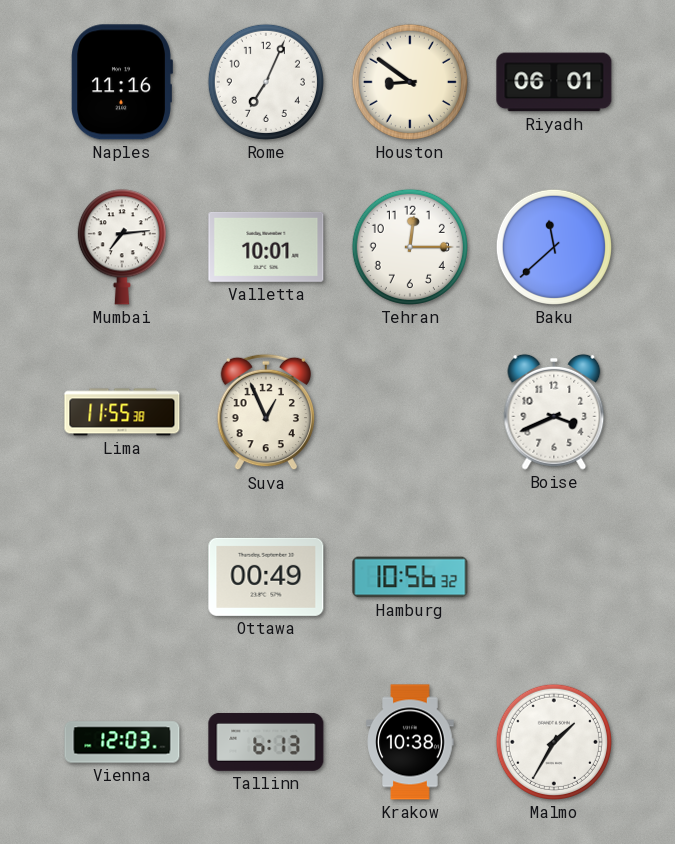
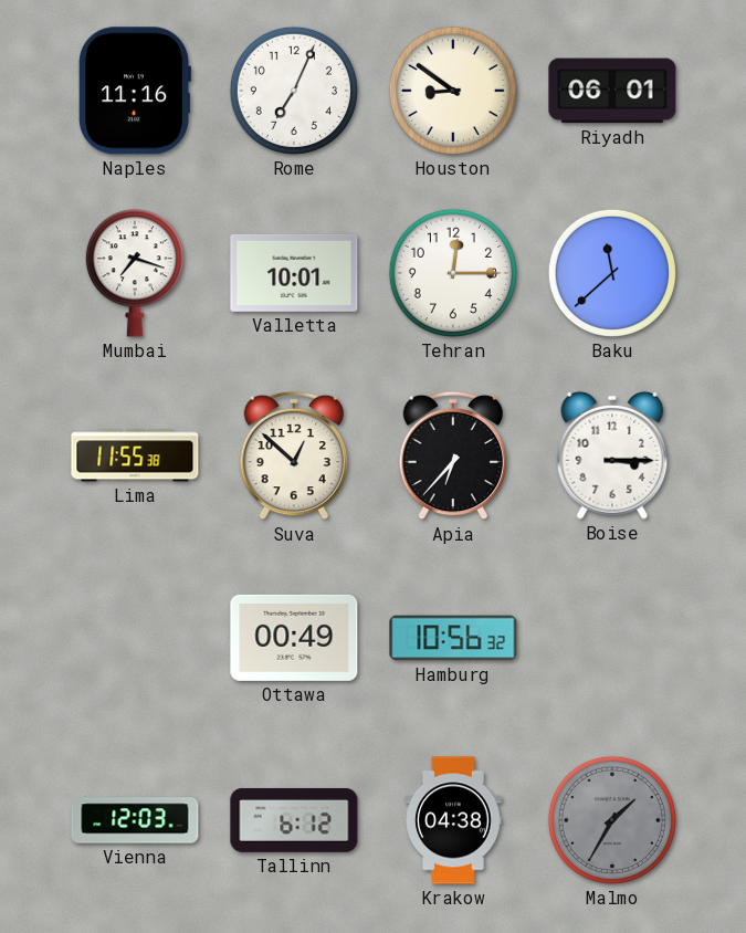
Mumbai: 7:14 -> 7:18
Suva: 12:56 -> 12:52
Apia: none -> 6:37
Boise: 3:41 -> 3:15
Tallinn: 6:13 -> 6:12
Krakow: 10:38 -> 04:38
Malmo dial: white -> grey
